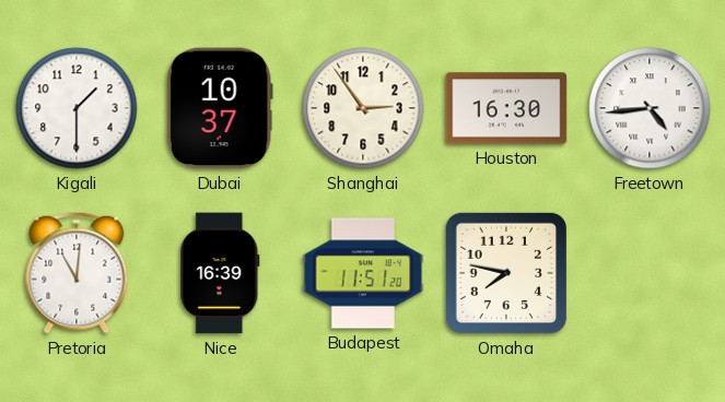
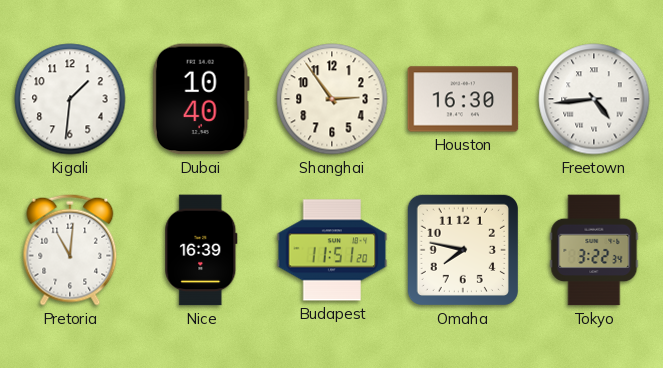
Kigali: 1:30 -> 1:31
Dubai: 10:37 -> 10:40
Tokyo: none -> 3:22
